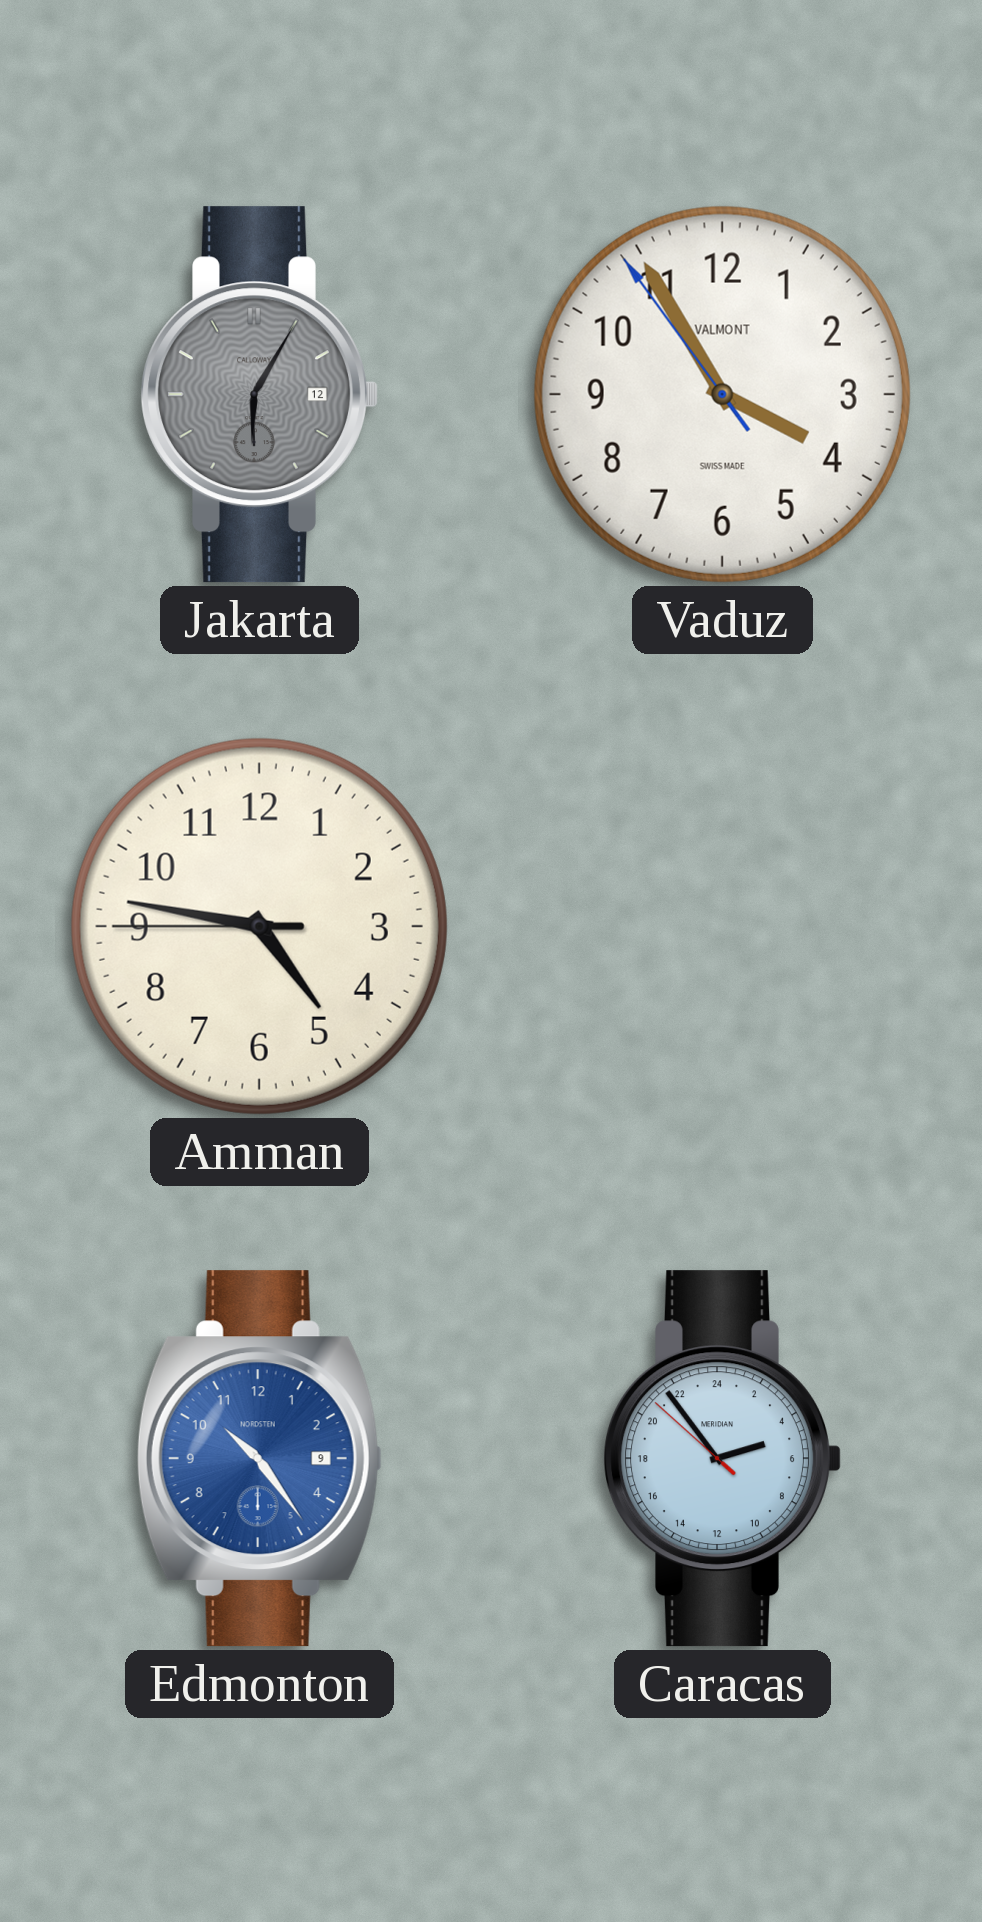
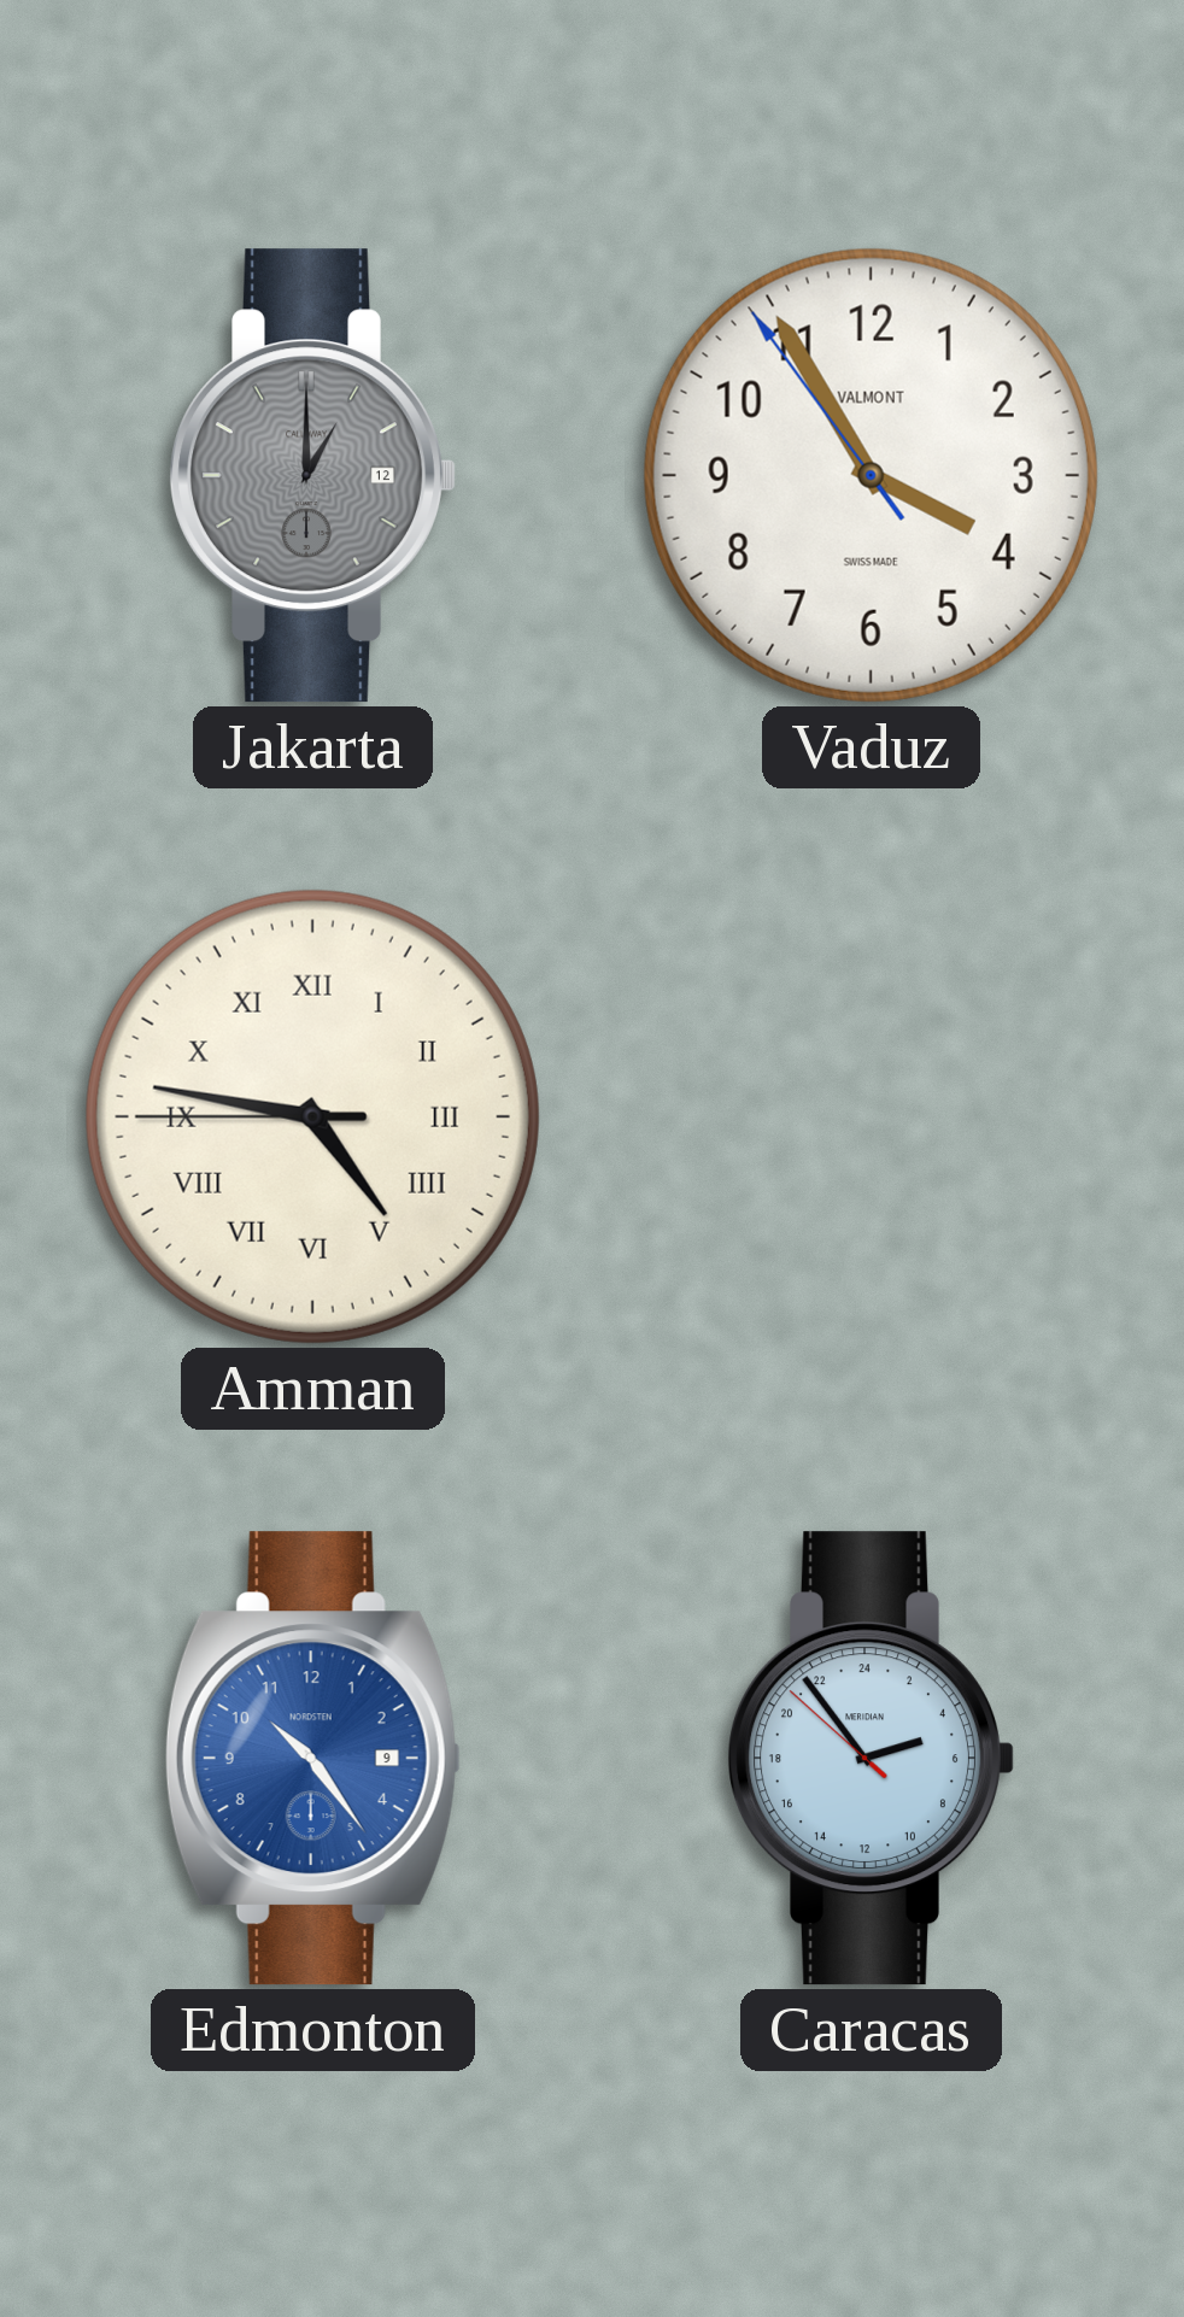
Jakarta: 6:05 -> 1:00
Amman numerals: Arabic -> Roman
